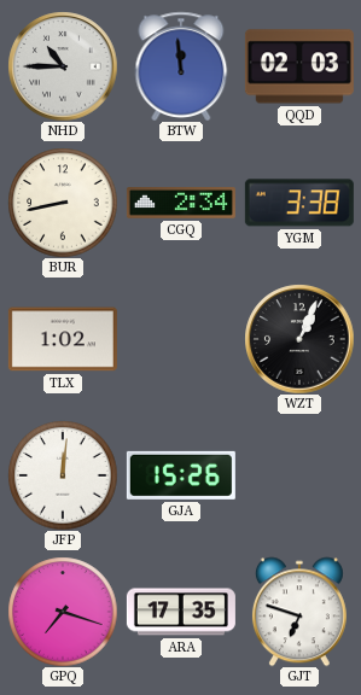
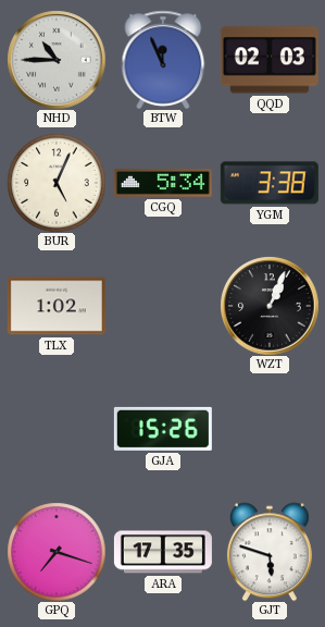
BTW: 11:59 -> 11:56
BUR: 8:43 -> 5:04
CGQ: 2:34 -> 5:34
JFP: 12:01 -> none
GJT: 6:48 -> 5:48
